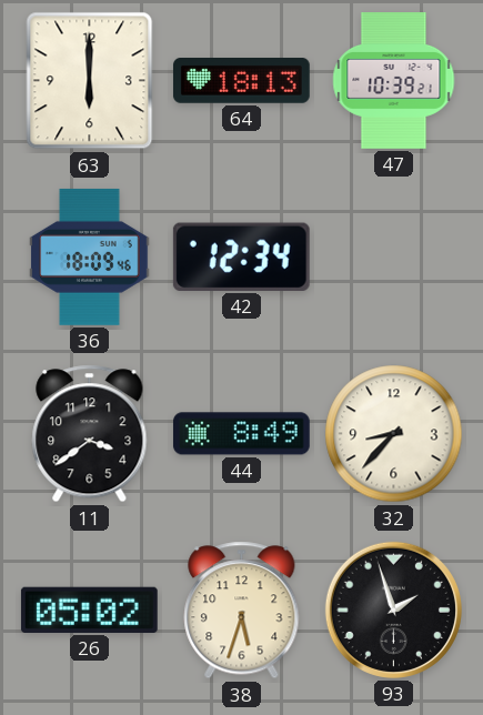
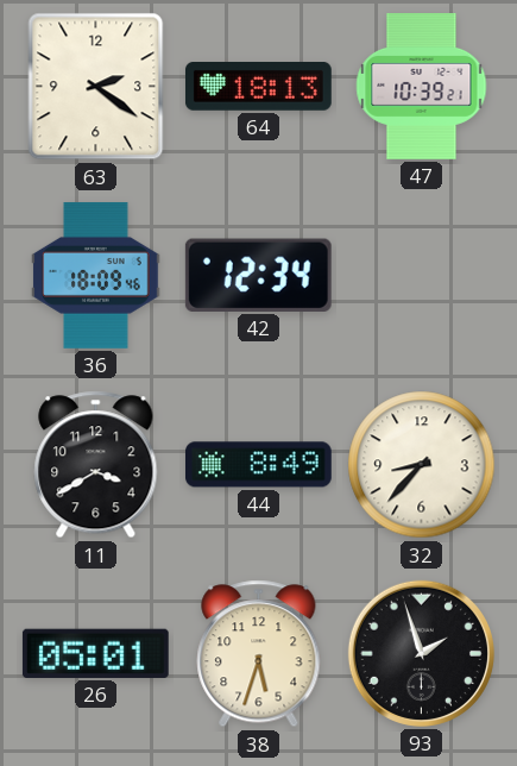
63: 6:00 -> 2:21
11: 3:39 -> 3:40
26: 05:02 -> 05:01
